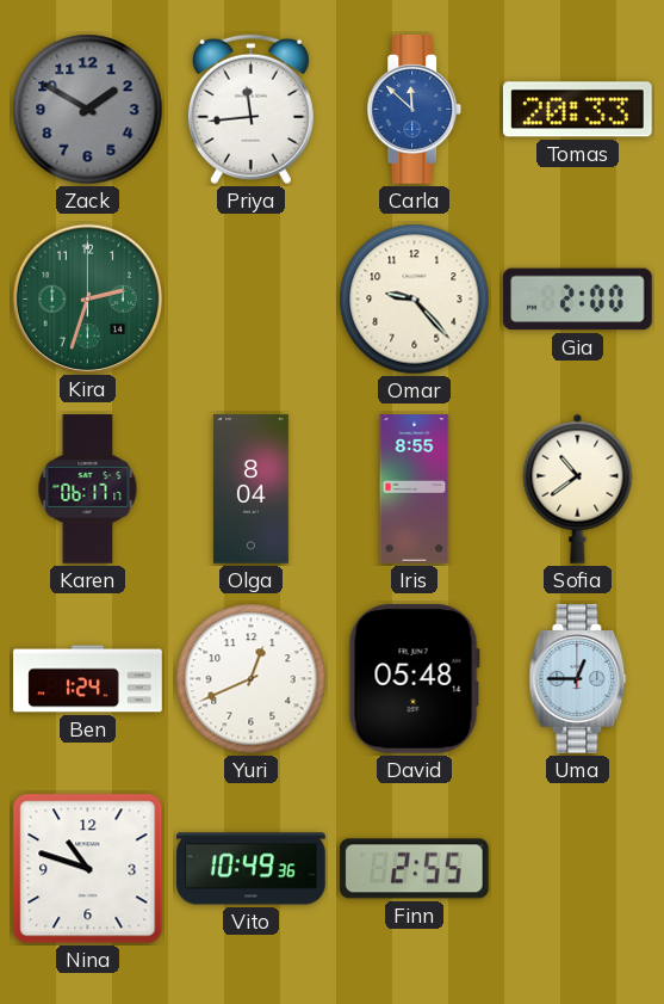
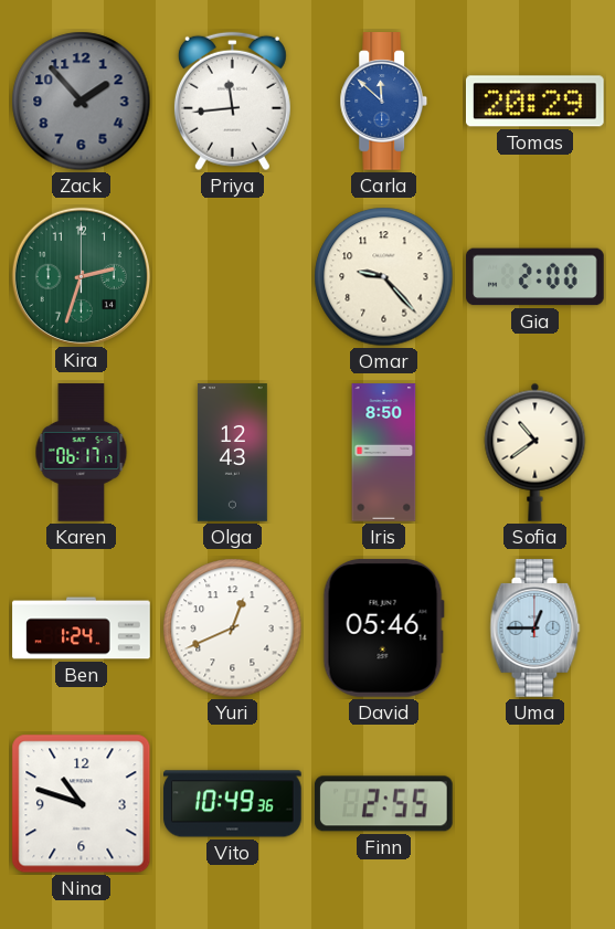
Zack: 1:50 -> 1:53
Tomas: 20:33 -> 20:29
Olga: 8:04 -> 12:43
Iris: 8:55 -> 8:50
David: 05:48 -> 05:46
